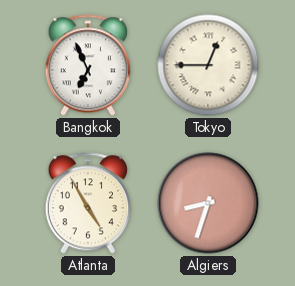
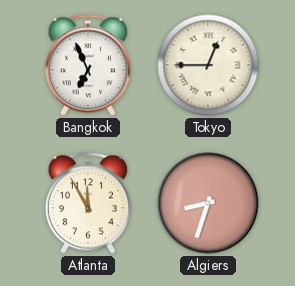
Atlanta: 4:55 -> 11:55
